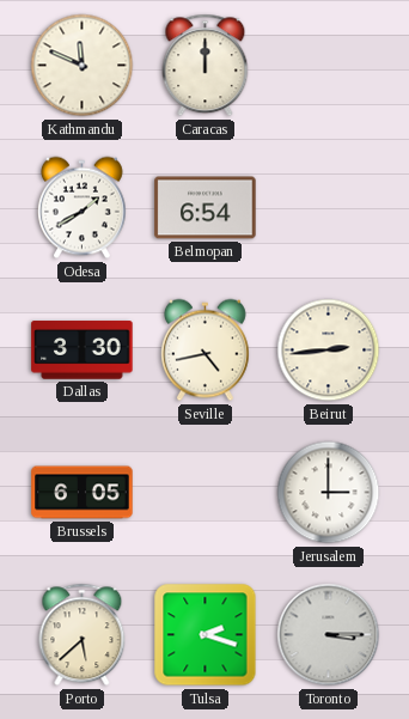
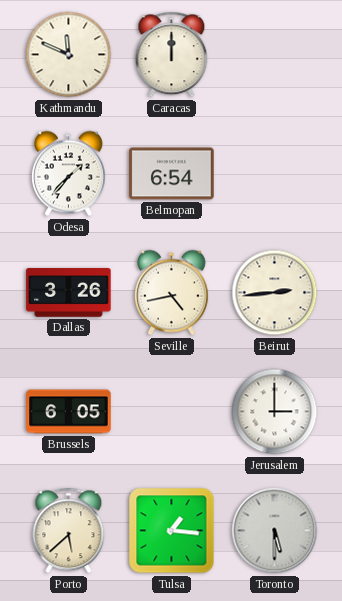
Odesa: 1:40 -> 1:37
Dallas: 3:30 -> 3:26
Tulsa: 2:18 -> 1:16
Toronto: 3:15 -> 5:30
